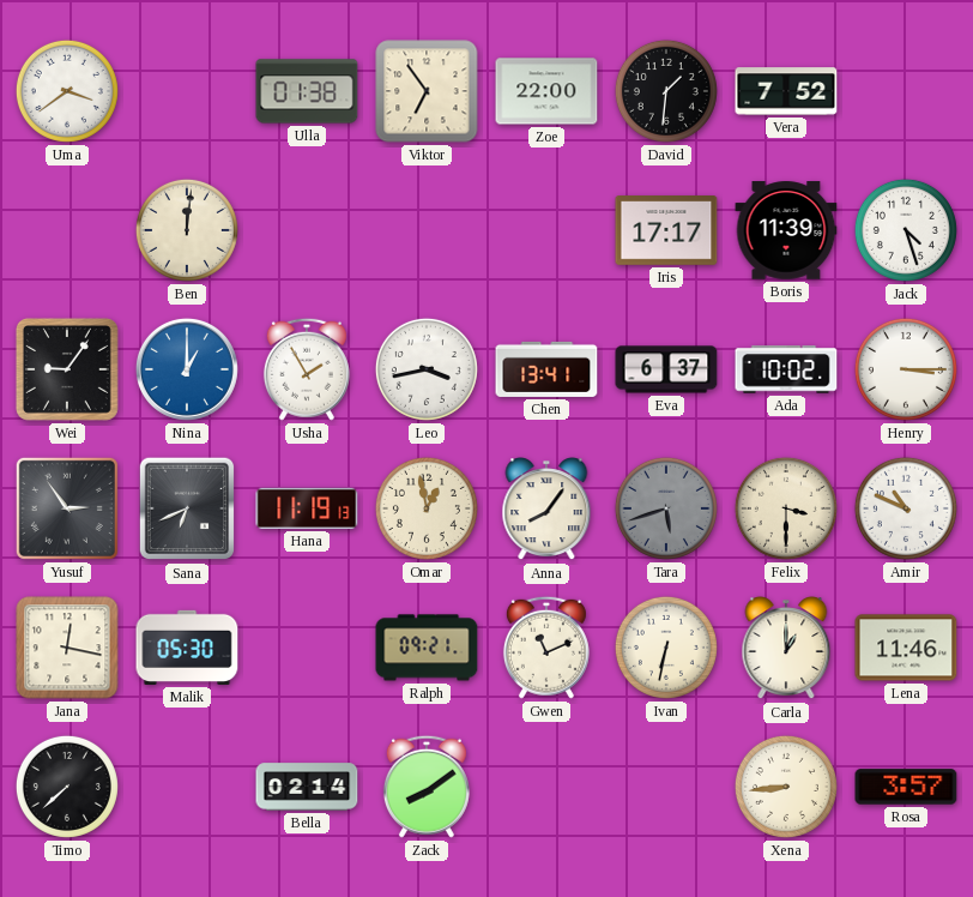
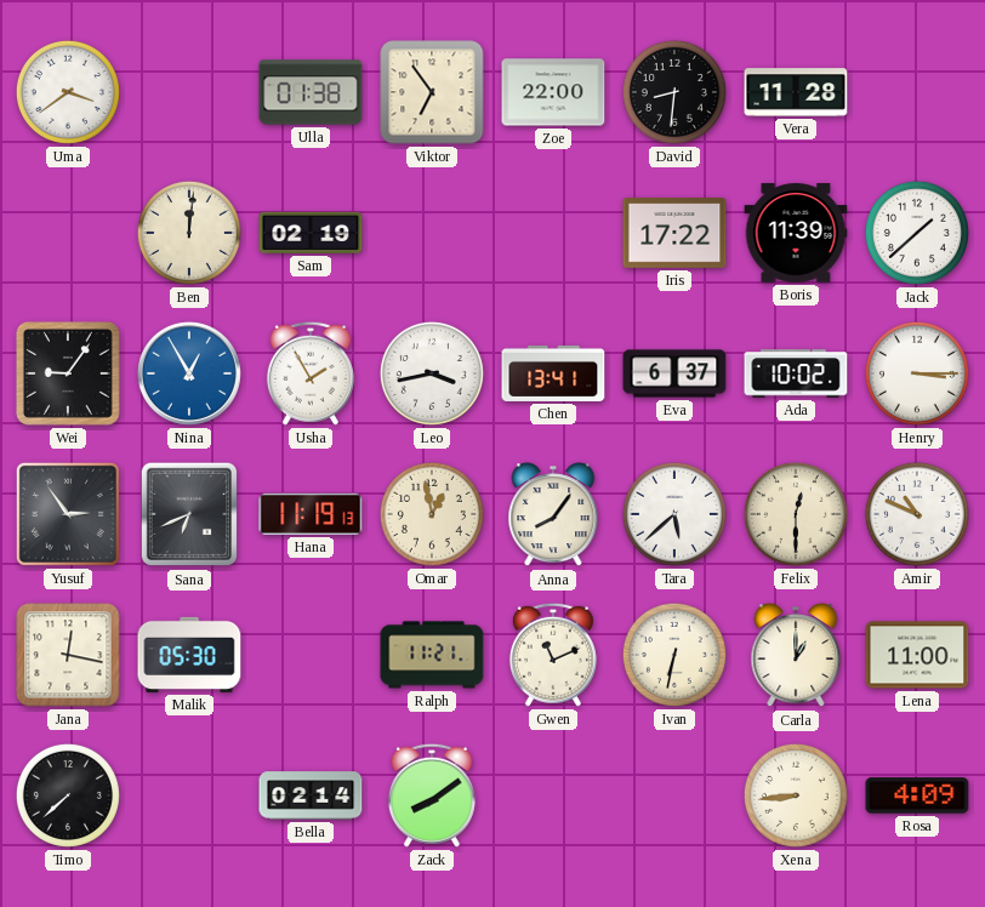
David: 1:31 -> 8:31
Vera: 7:52 -> 11:28
Sam: none -> 02:19
Iris: 17:17 -> 17:22
Jack: 4:27 -> 1:38
Nina: 1:00 -> 12:55
Tara: 5:42 -> 5:38
Tara dial: grey -> white
Felix: 3:30 -> 12:30
Ralph: 09:21 -> 11:21
Lena: 11:46 -> 11:00
Rosa: 3:57 -> 4:09
